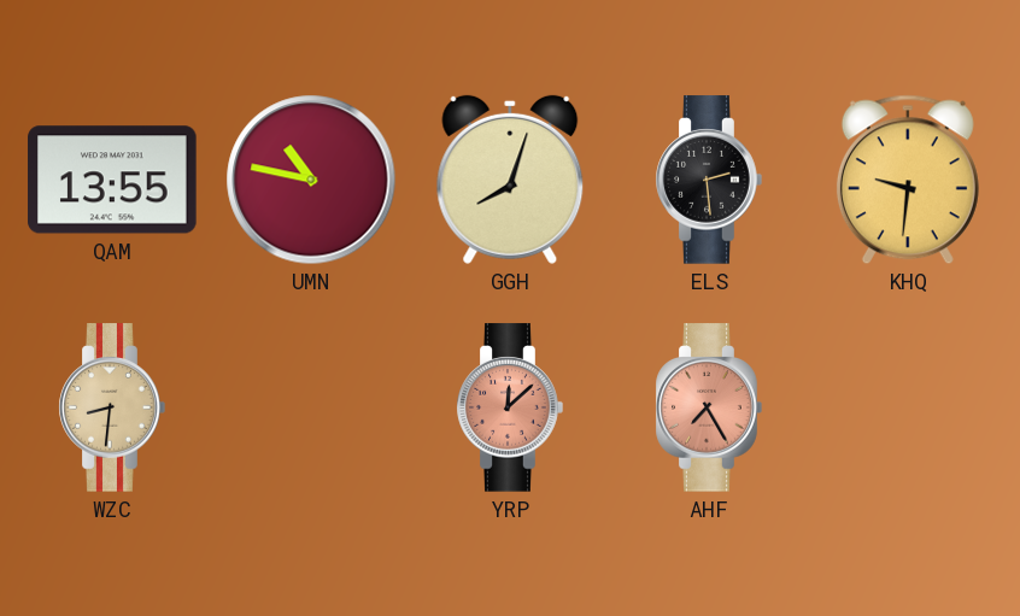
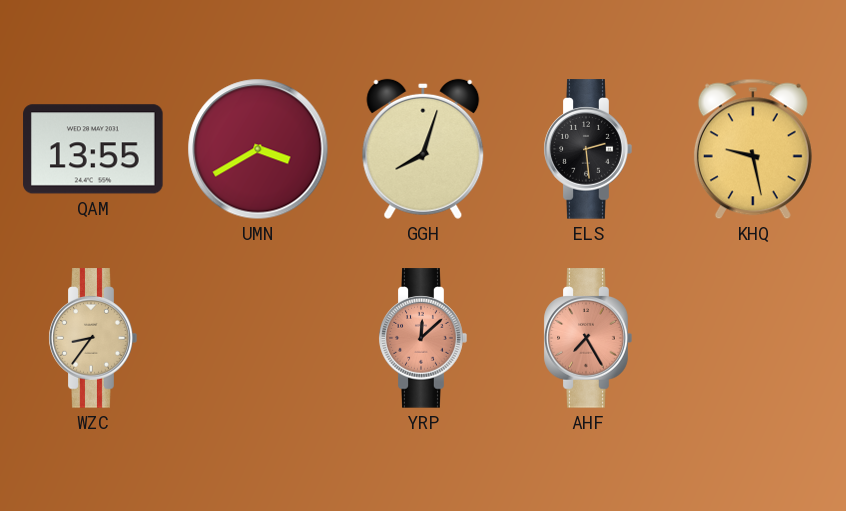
UMN: 10:47 -> 3:40
KHQ: 9:31 -> 9:28
WZC: 8:31 -> 8:36
